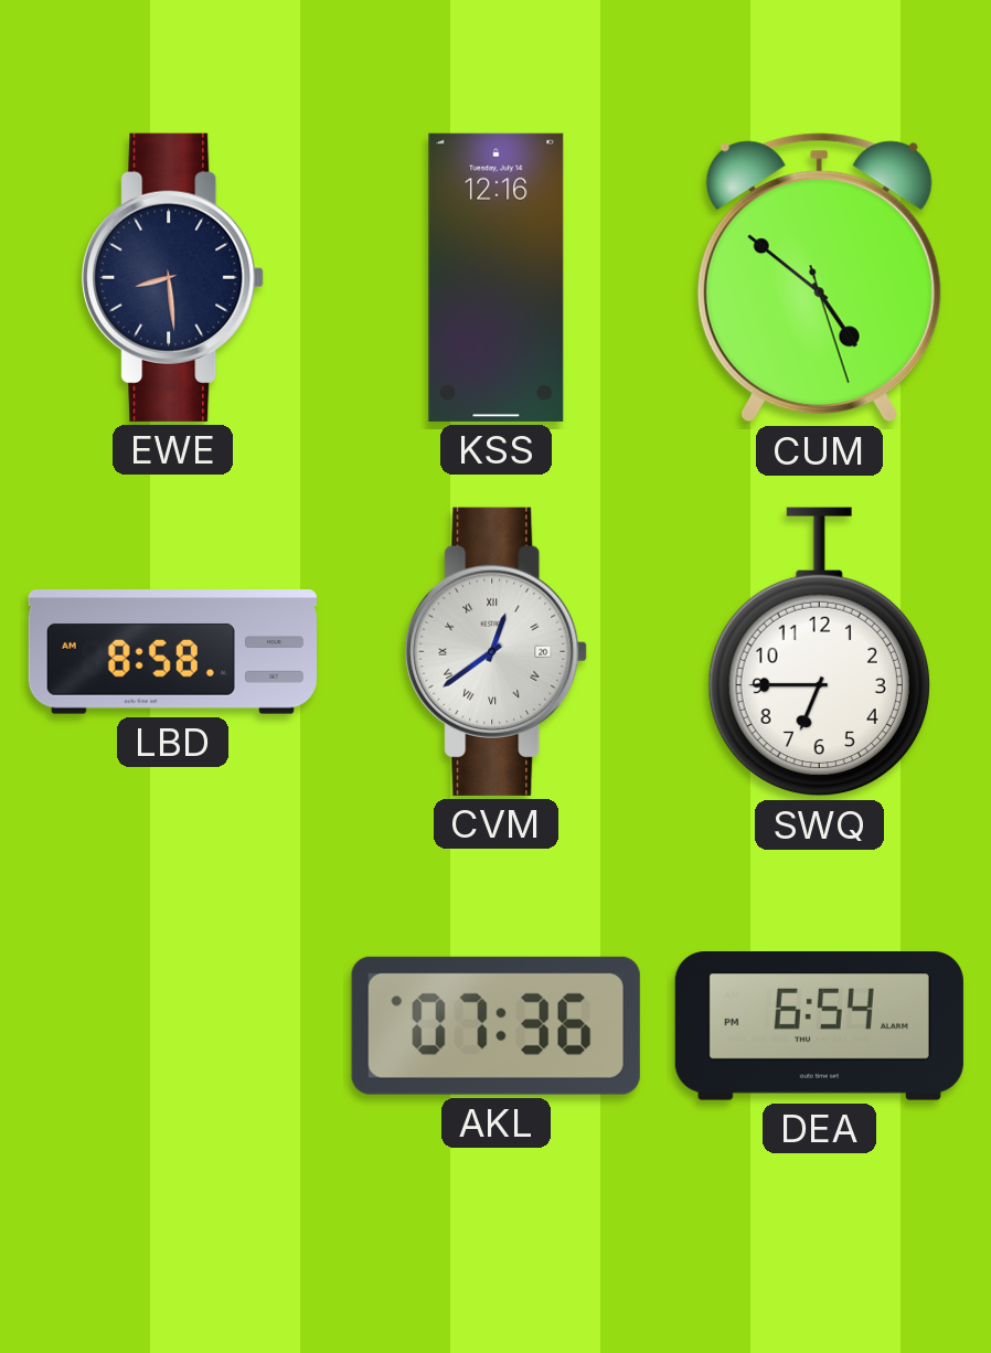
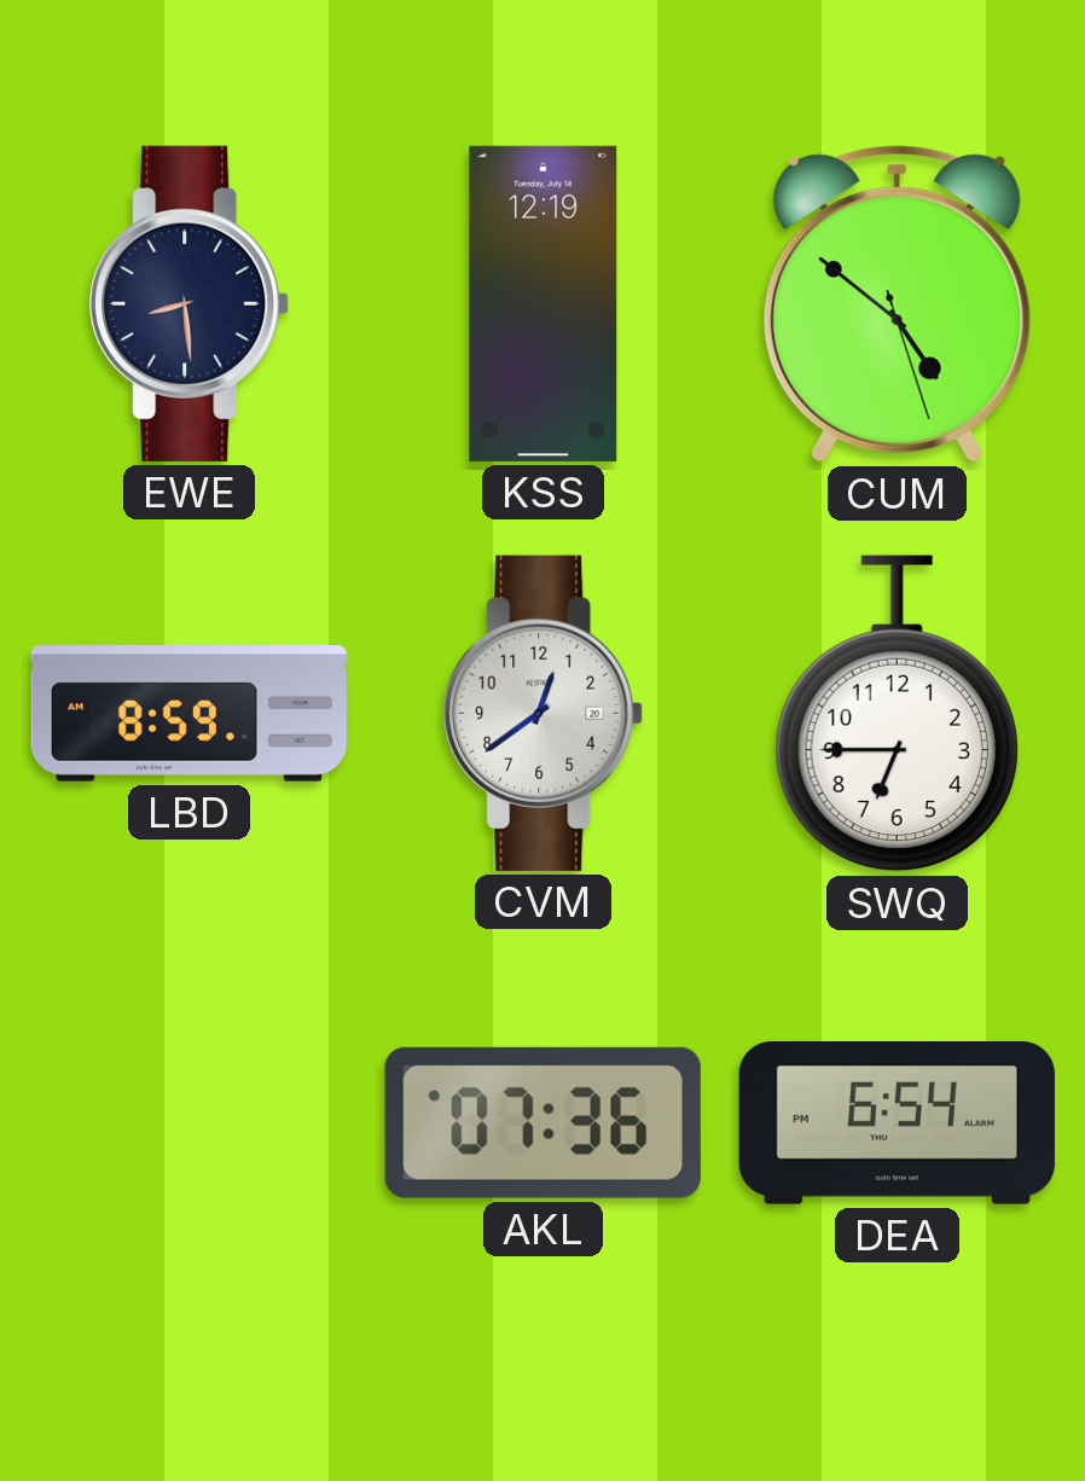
KSS: 12:16 -> 12:19
LBD: 8:58 -> 8:59
CVM numerals: Roman -> Arabic
